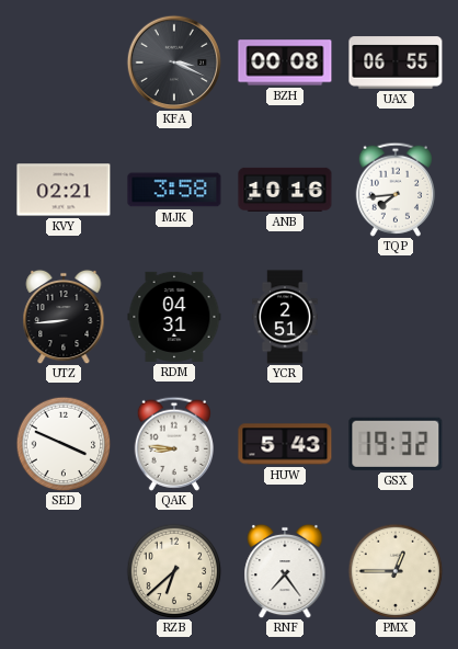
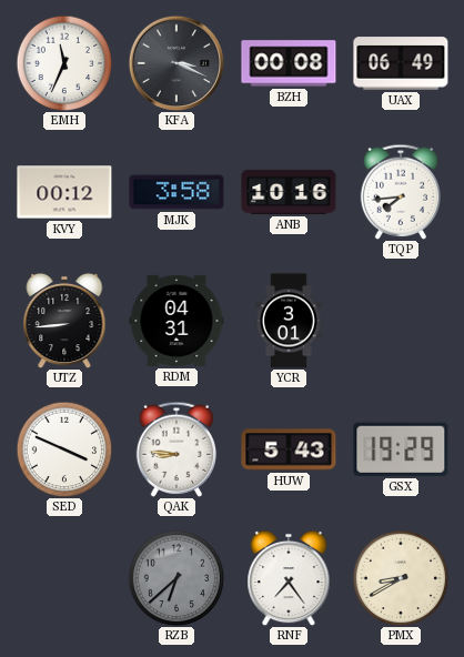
EMH: none -> 11:34
UAX: 06:55 -> 06:49
KVY: 02:21 -> 00:12
YCR: 2:51 -> 3:01
GSX: 19:32 -> 19:29
RZB dial: cream -> grey
PMX: 12:45 -> 8:40
